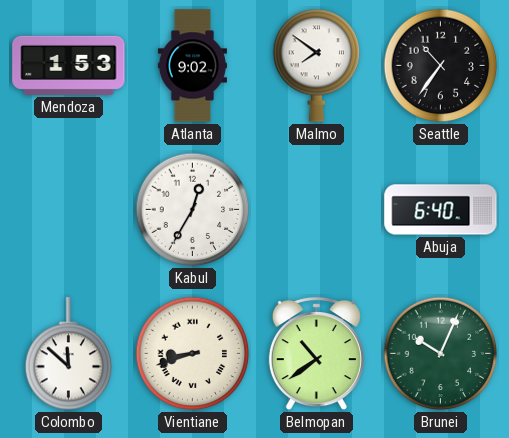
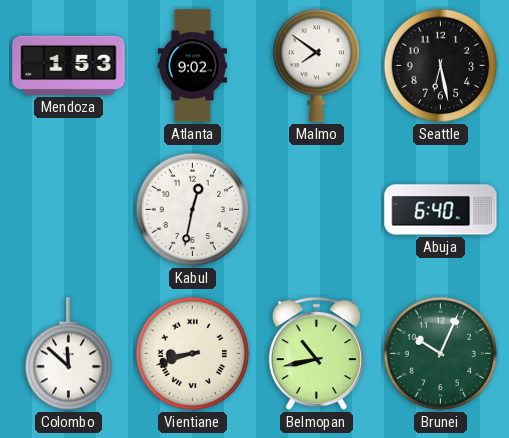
Seattle: 10:36 -> 6:28
Kabul: 12:35 -> 12:32
Belmopan: 10:39 -> 10:43
